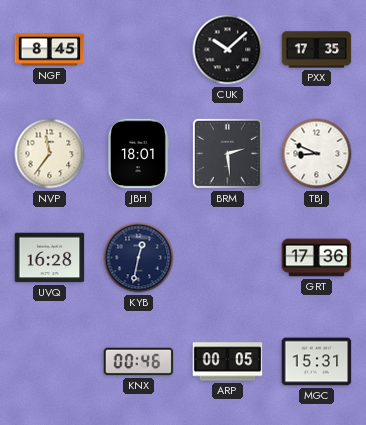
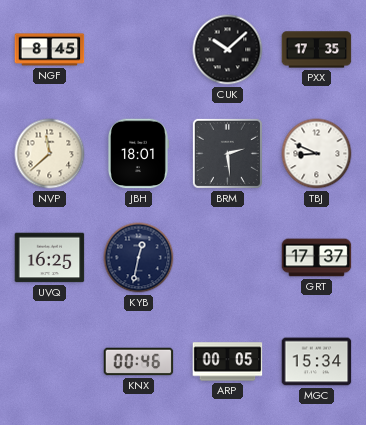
NVP: 11:36 -> 11:38
UVQ: 16:28 -> 16:25
GRT: 17:36 -> 17:37
MGC: 15:31 -> 15:34
